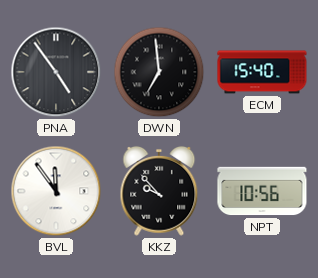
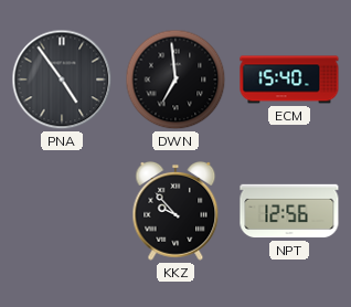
BVL: 11:54 -> none
NPT: 10:56 -> 12:56
